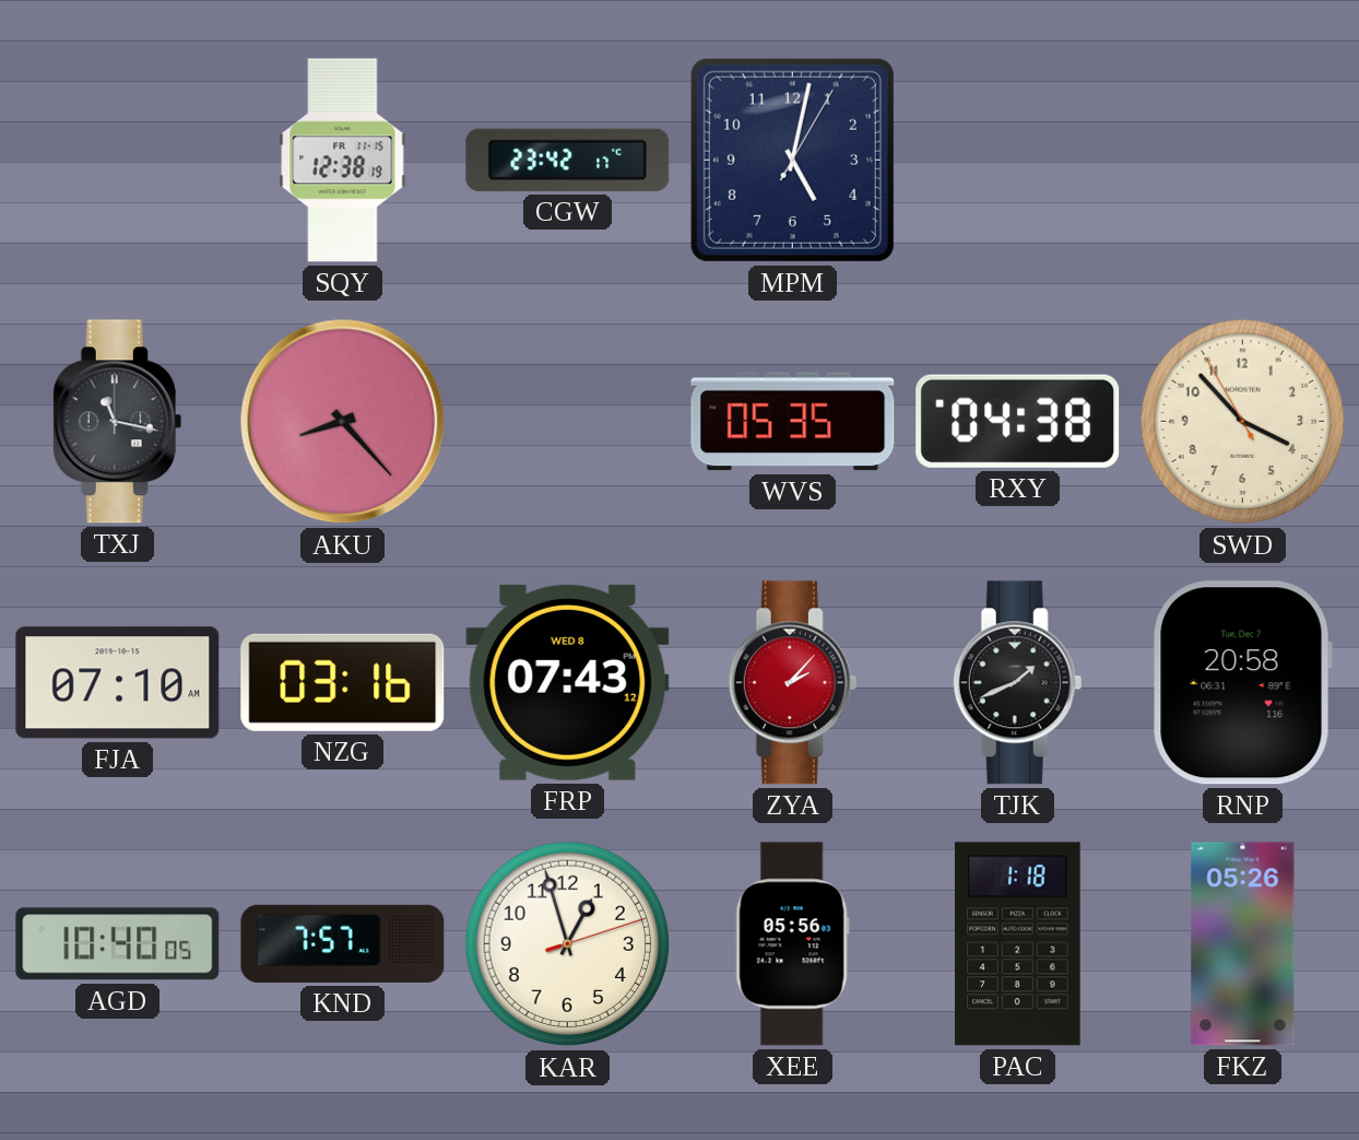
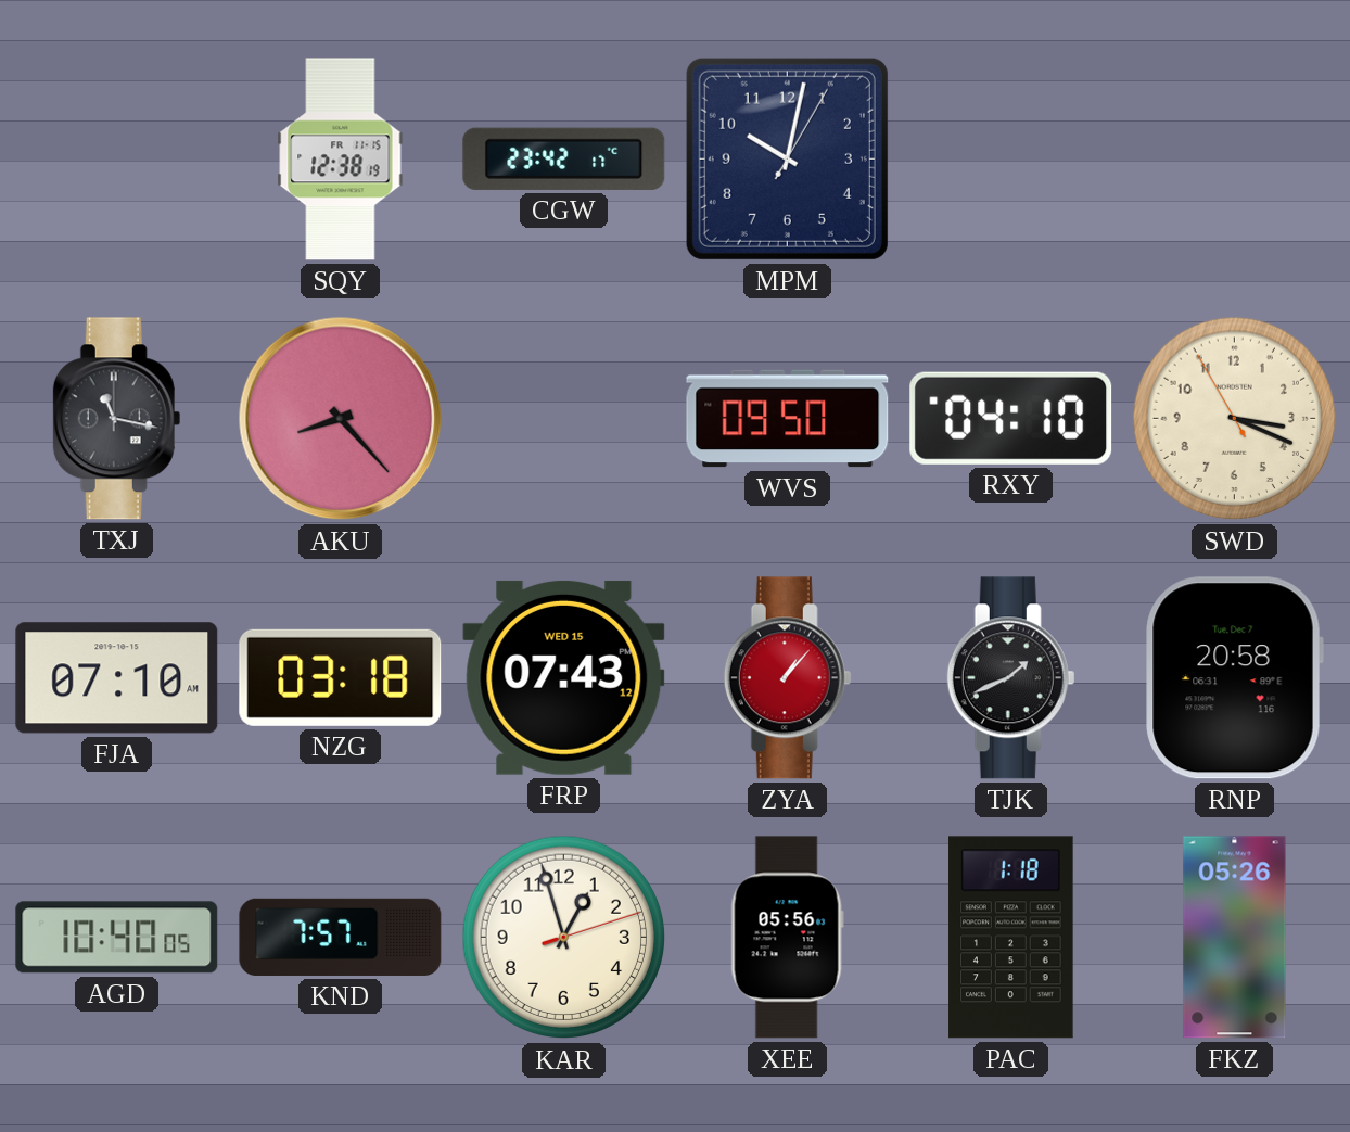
MPM: 5:02 -> 10:02
WVS: 05:35 -> 09:50
RXY: 04:38 -> 04:10
SWD: 3:52 -> 3:18
NZG: 03:16 -> 03:18
FRP date: WED 8 -> WED 15
ZYA: 2:07 -> 1:07
